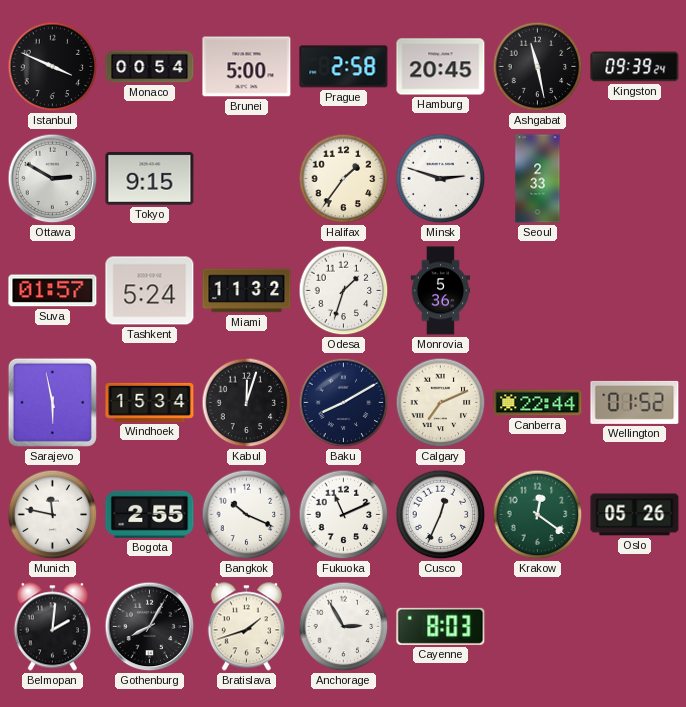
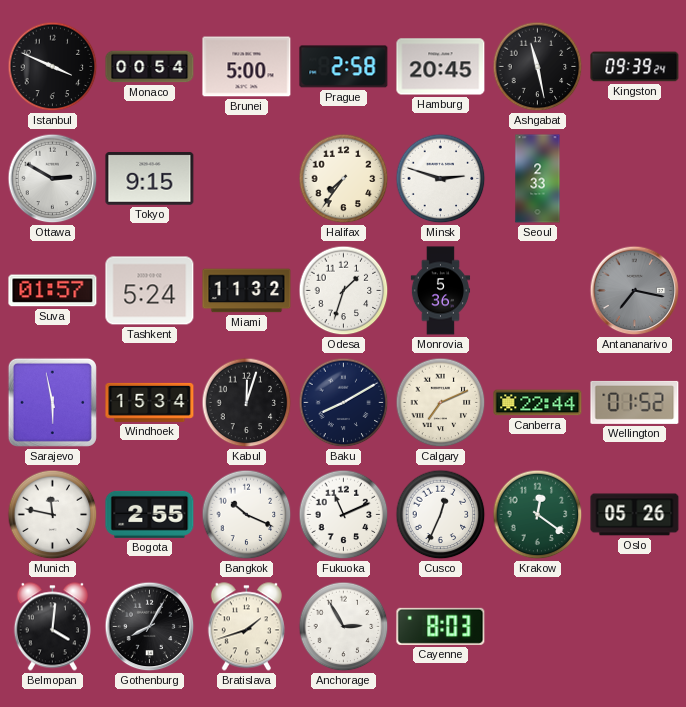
Halifax: 1:36 -> 7:36
Antananarivo: none -> 7:17
Belmopan: 2:01 -> 4:01
